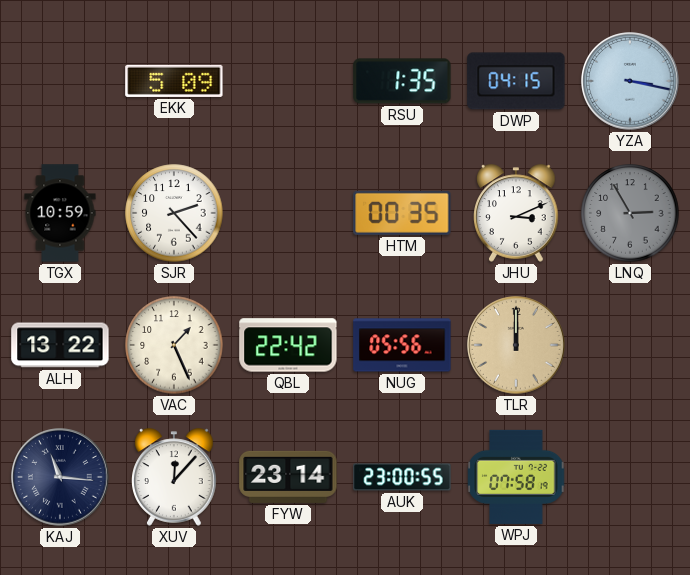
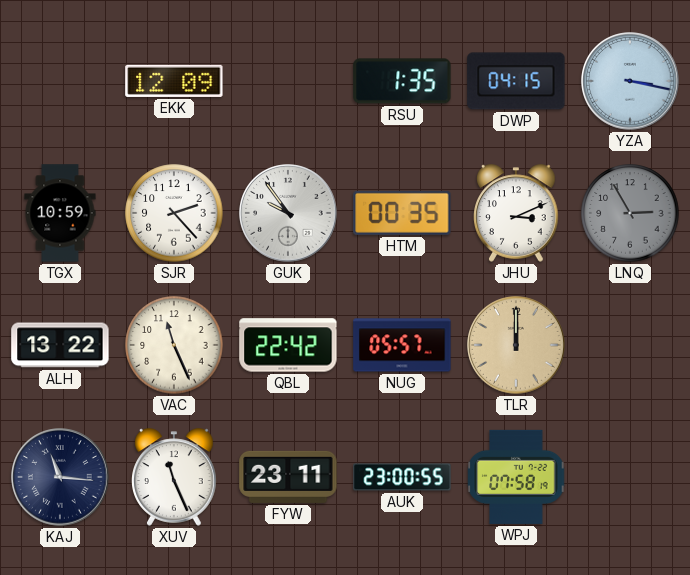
EKK: 5:09 -> 12:09
GUK: none -> 9:54
VAC: 1:26 -> 11:26
NUG: 05:56 -> 05:57
XUV: 12:07 -> 11:26
FYW: 23:14 -> 23:11
